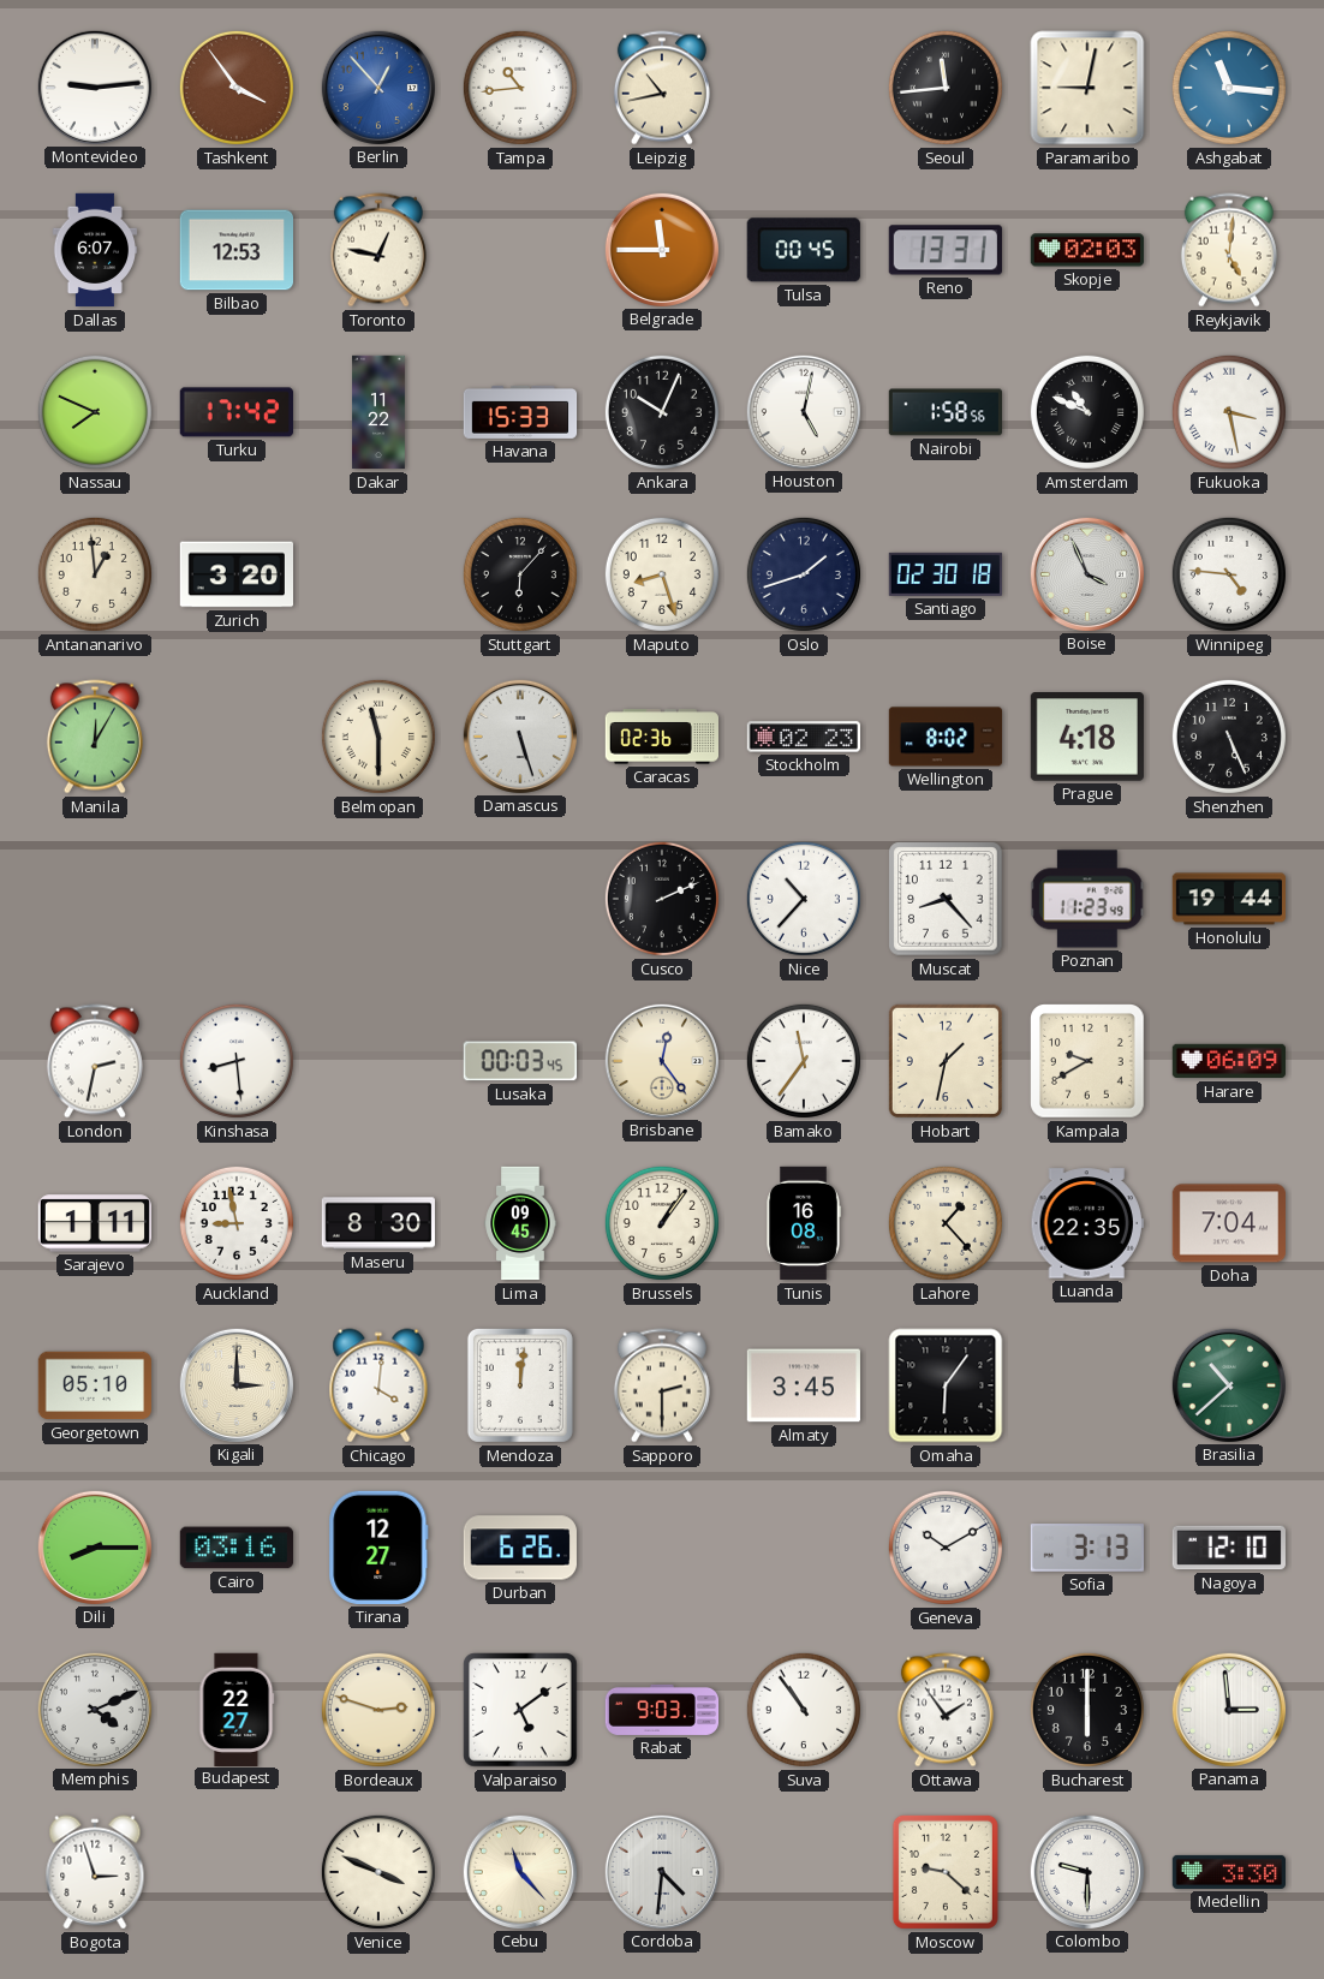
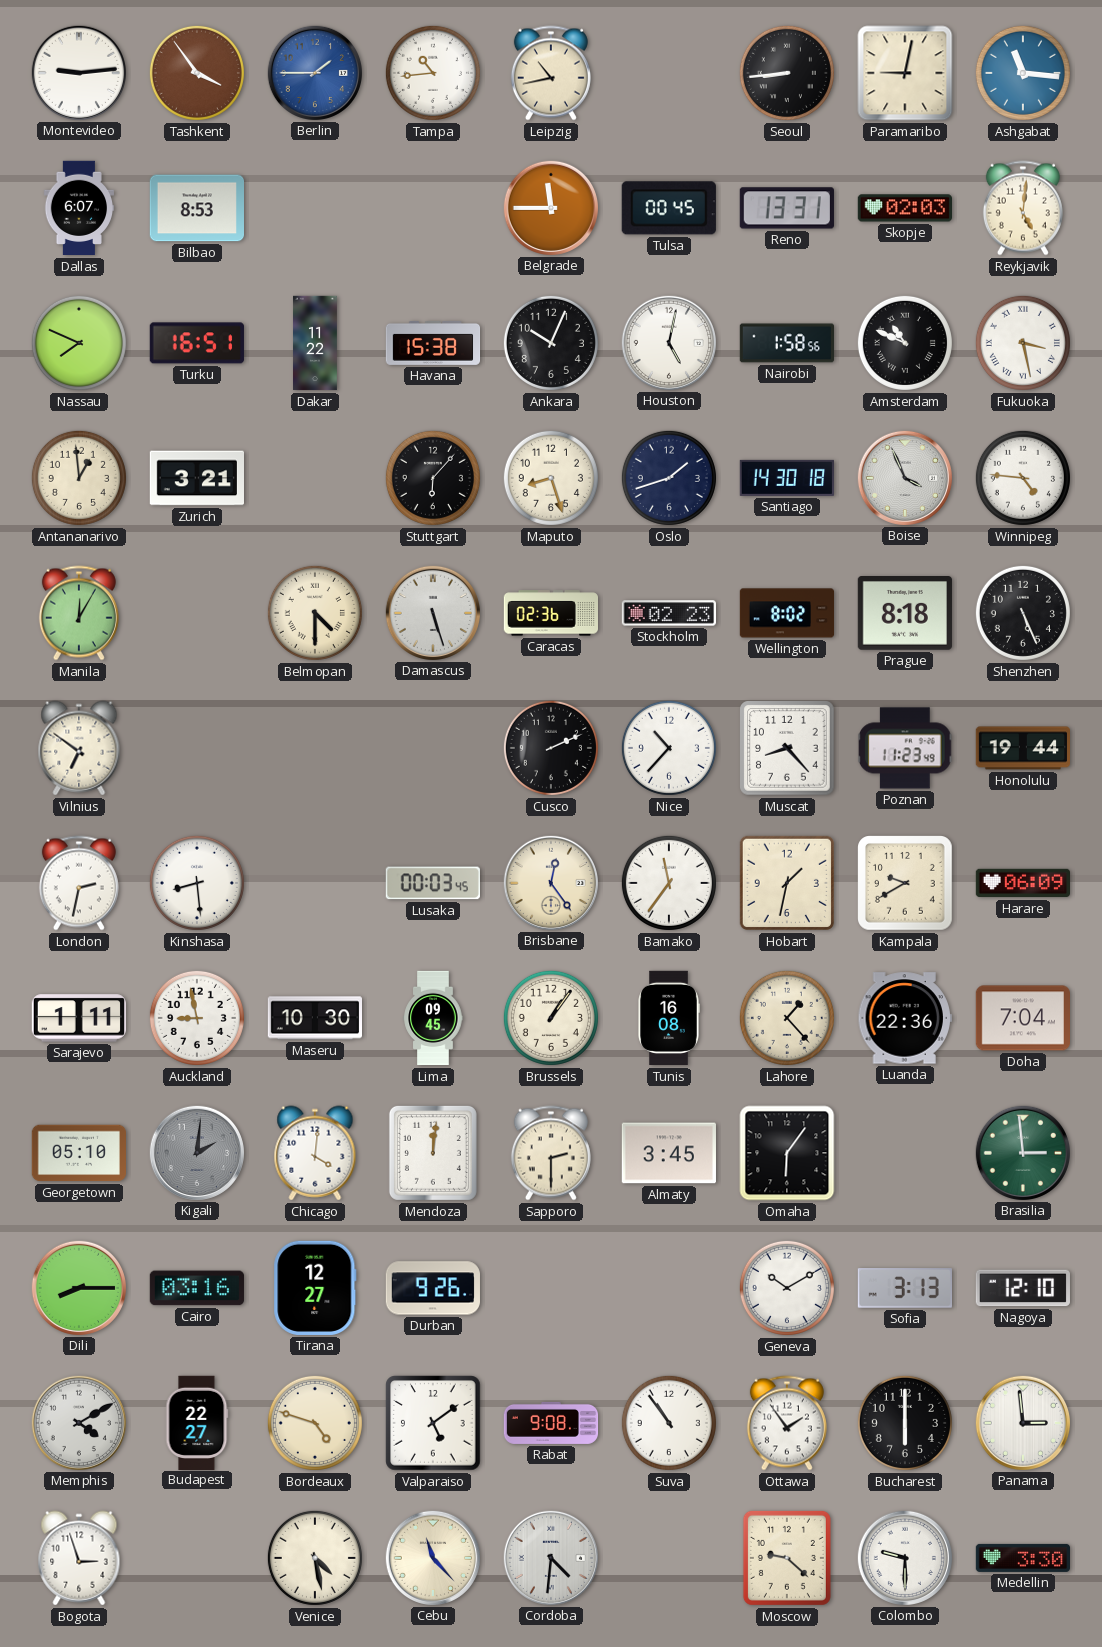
Berlin: 12:53 -> 1:45
Seoul: 11:44 -> 8:44
Bilbao: 12:53 -> 8:53
Toronto: 12:47 -> none
Turku: 17:42 -> 16:51
Havana: 15:33 -> 15:38
Zurich: 3:20 -> 3:21
Santiago: 02:30 -> 14:30
Belmopan: 11:30 -> 4:30
Prague: 4:18 -> 8:18
Vilnius: none -> 6:51
Maseru: 8:30 -> 10:30
Luanda: 22:35 -> 22:36
Kigali: 3:00 -> 2:01
Kigali dial: cream -> grey
Brasilia: 10:38 -> 2:59
Durban: 6:26 -> 9:26
Memphis: 4:11 -> 4:10
Bordeaux: 2:48 -> 4:48
Rabat: 9:03 -> 9:08
Venice: 3:49 -> 4:28
